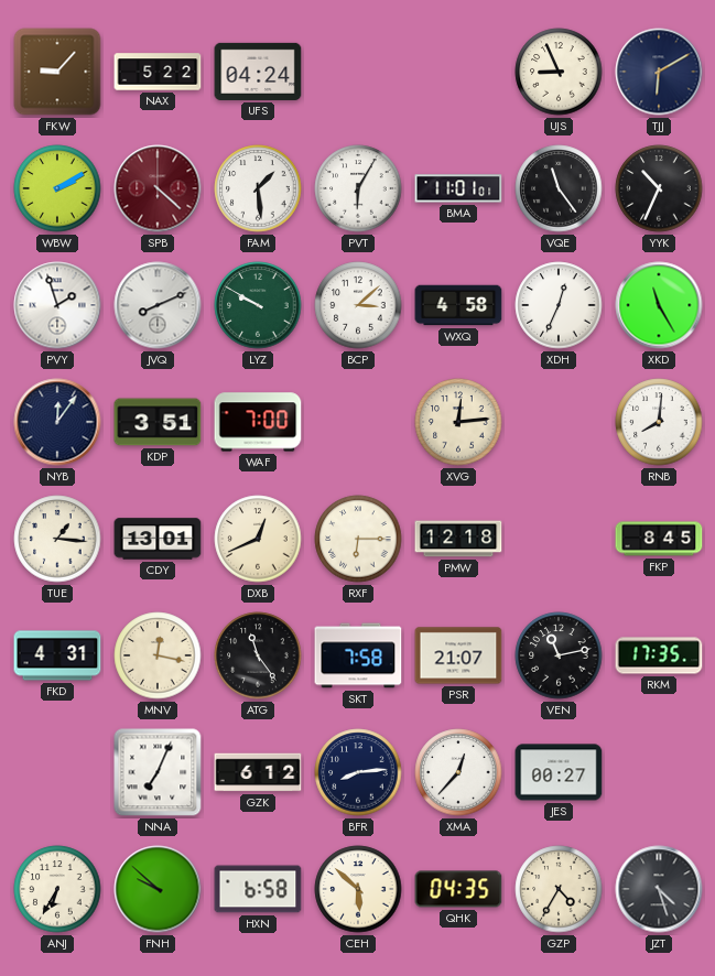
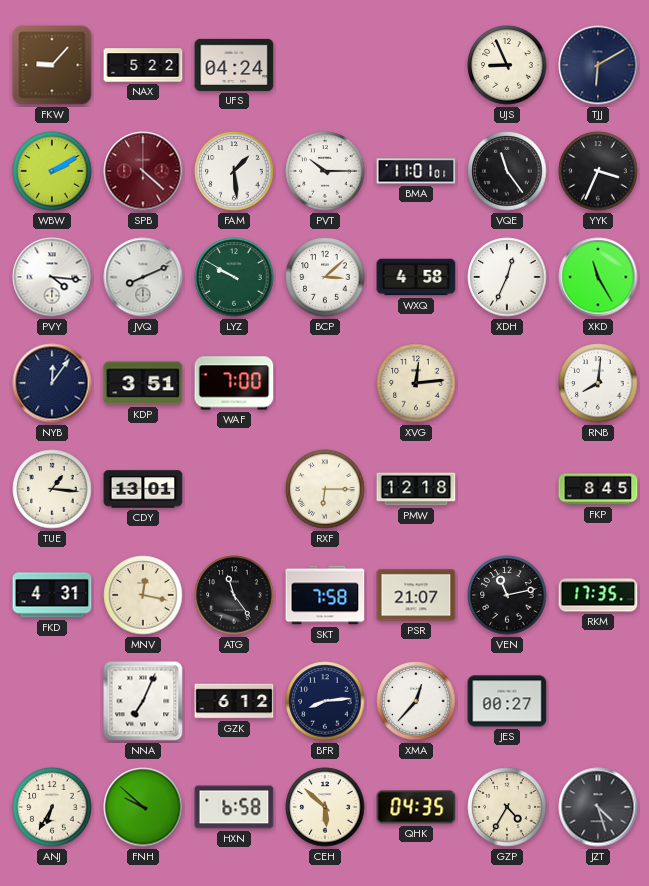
PVT: 6:05 -> 10:15
YYK: 10:34 -> 3:34
PVY: 1:57 -> 4:16
DXB: 12:41 -> none
